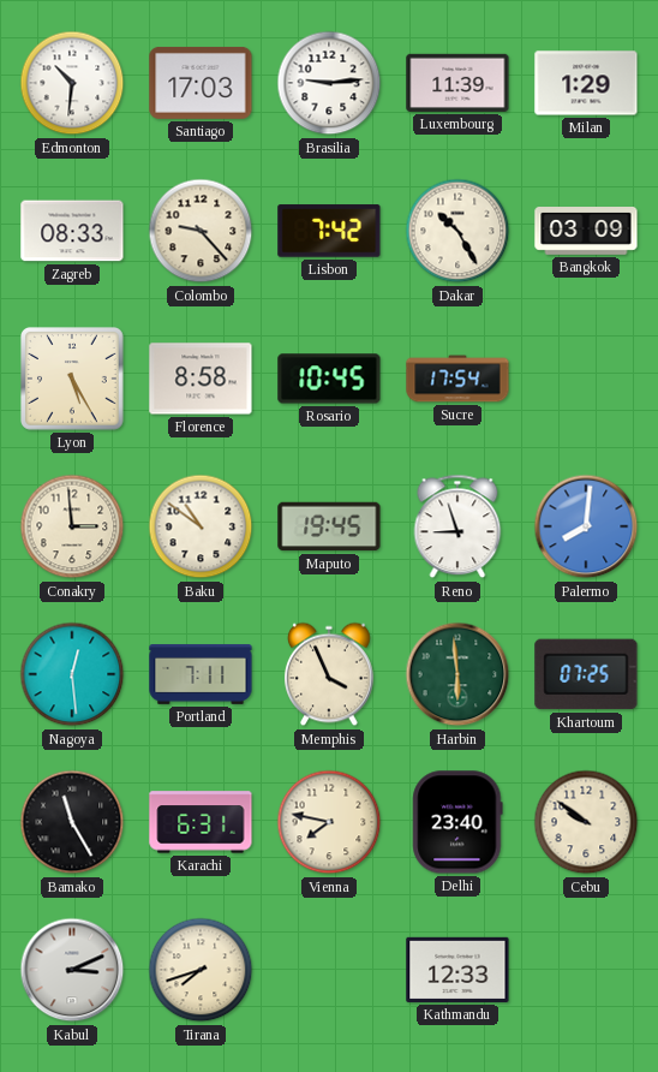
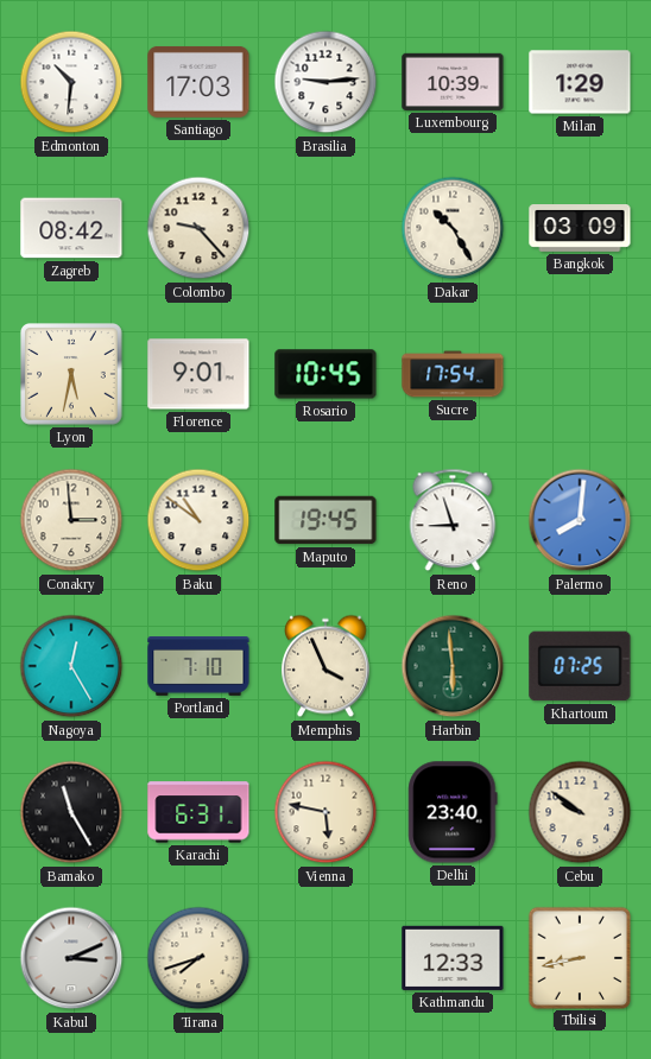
Luxembourg: 11:39 -> 10:39
Zagreb: 08:33 -> 08:42
Lisbon: 7:42 -> none
Lyon: 5:25 -> 5:32
Florence: 8:58 -> 9:01
Nagoya: 12:29 -> 12:25
Portland: 7:11 -> 7:10
Vienna: 7:47 -> 5:47
Tbilisi: none -> 8:43
